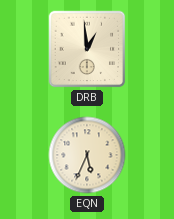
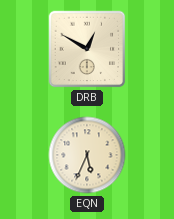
DRB: 12:59 -> 12:50
